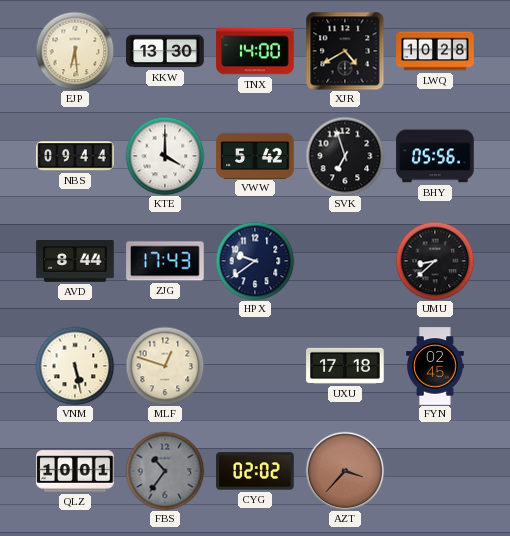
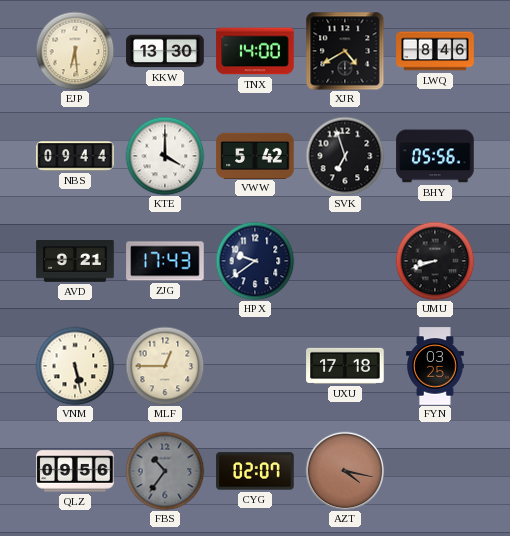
LWQ: 10:28 -> 8:46
AVD: 8:44 -> 9:21
UMU: 8:38 -> 8:42
MLF: 12:48 -> 12:45
FYN: 02:45 -> 03:25
QLZ: 10:01 -> 09:56
CYG: 02:02 -> 02:07
AZT: 3:37 -> 4:17
